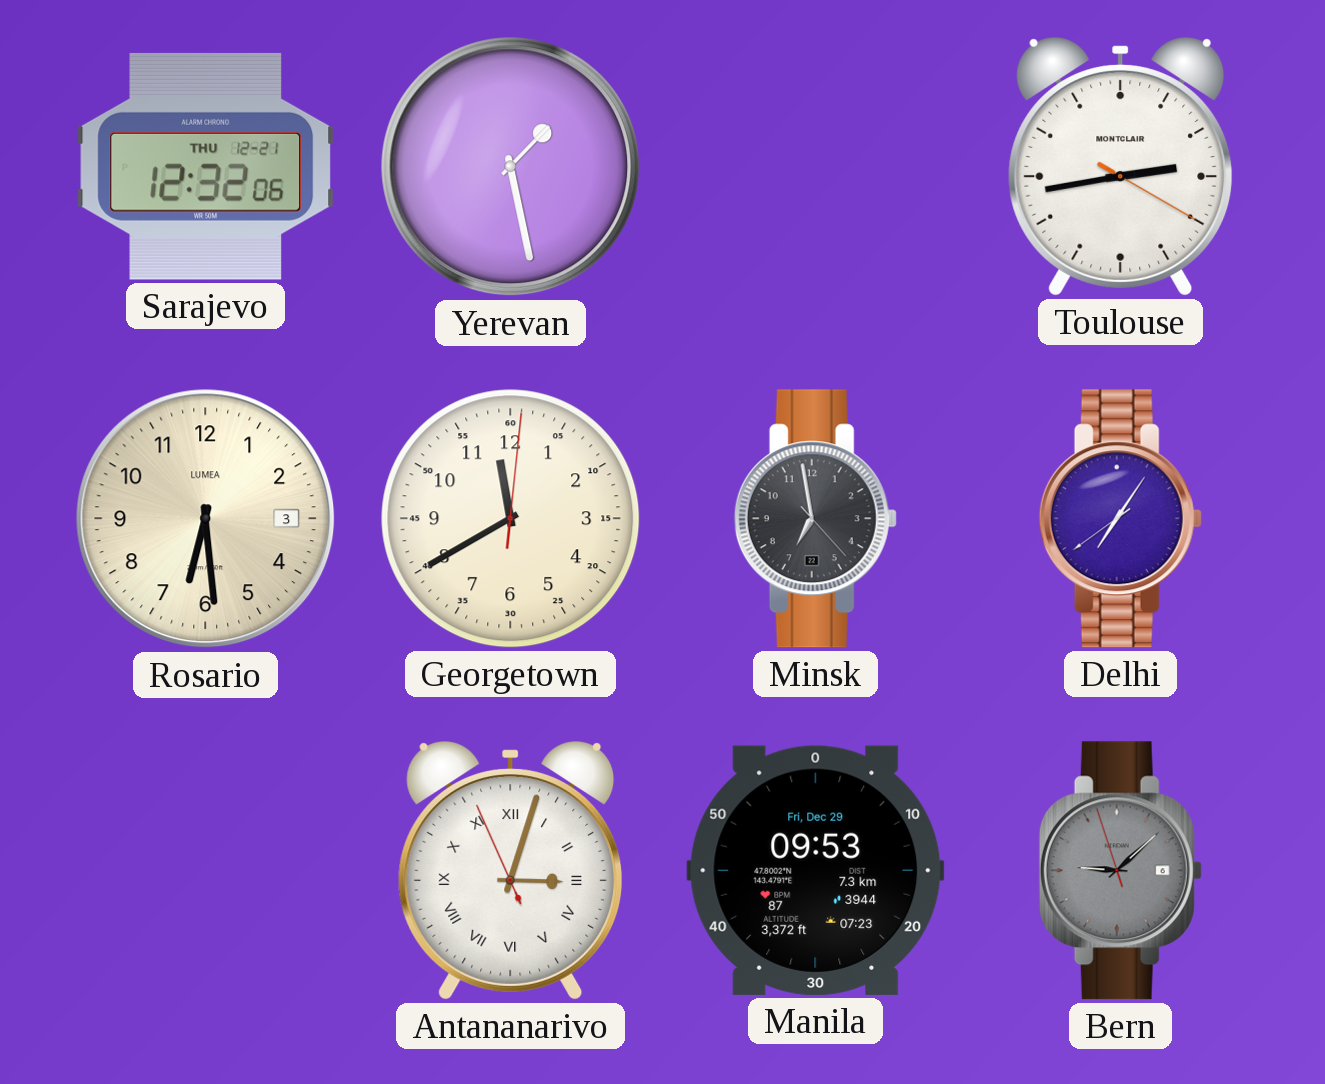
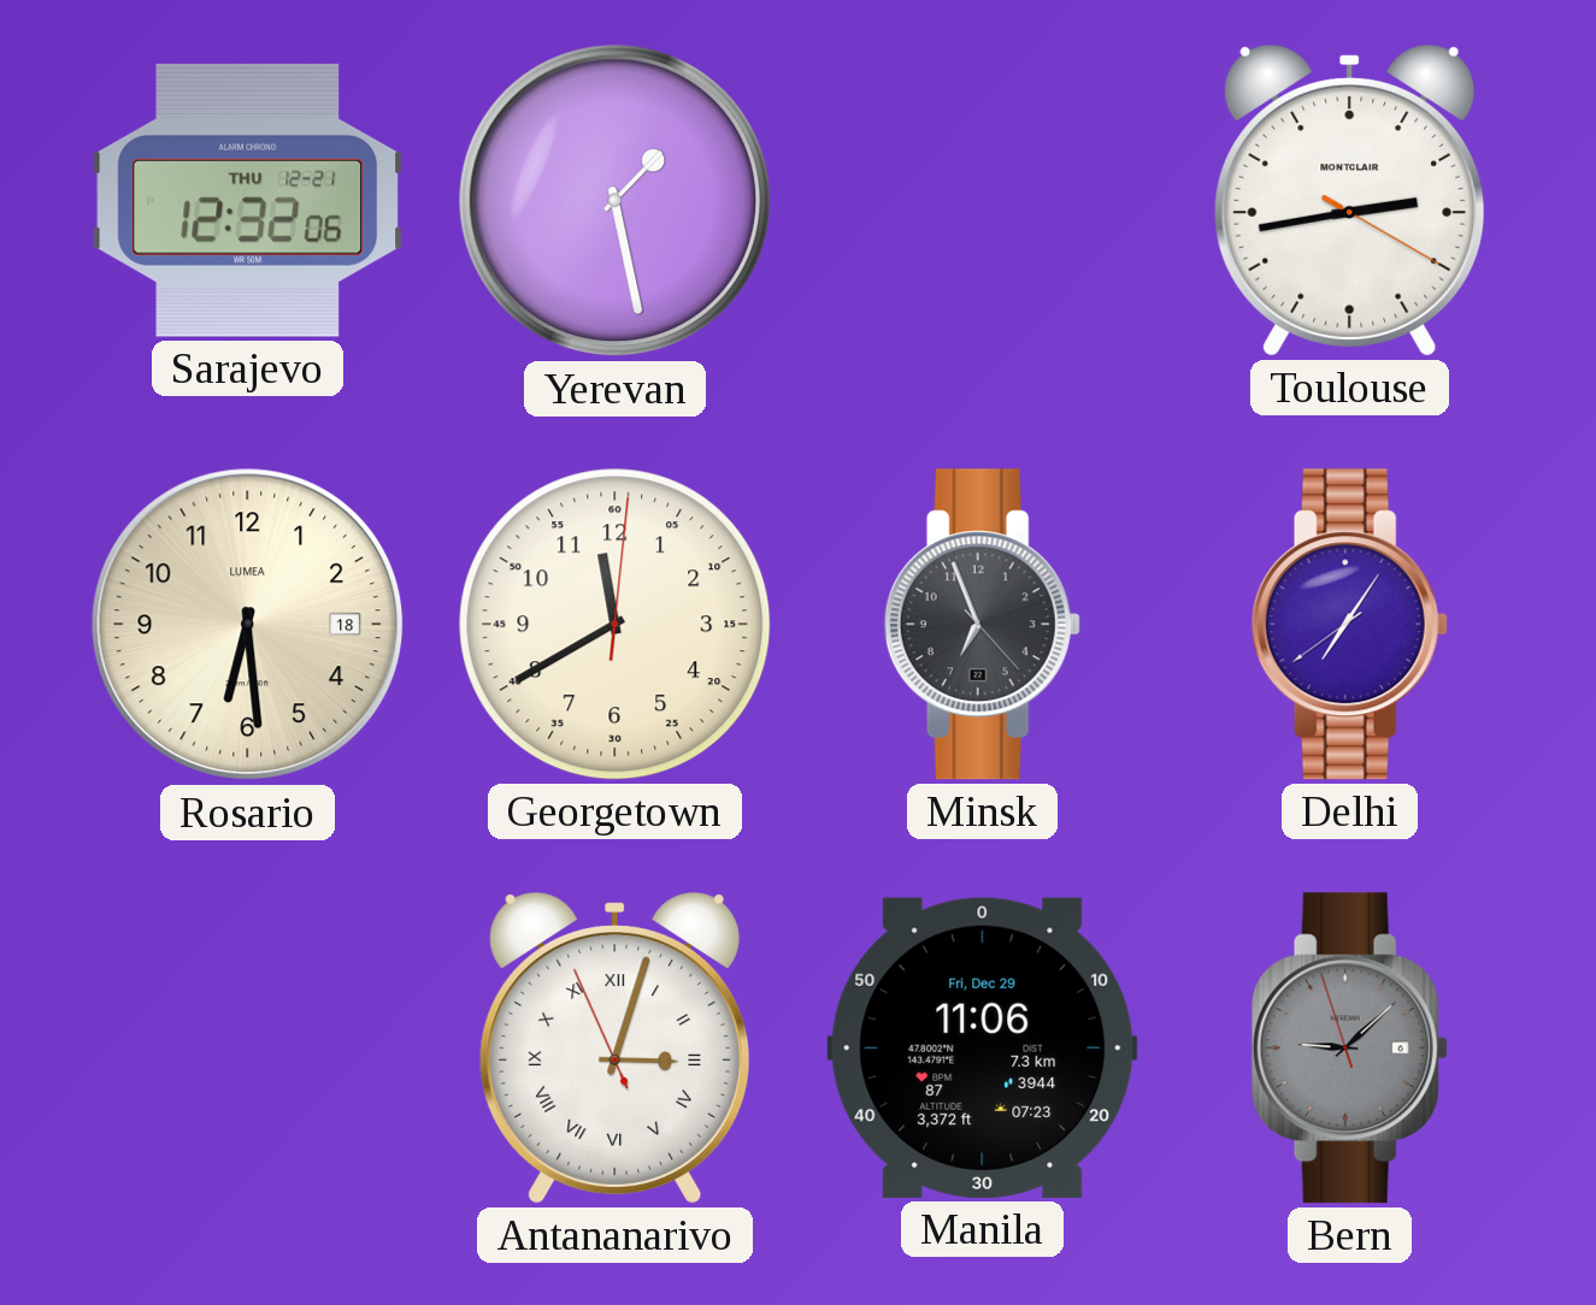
Rosario date: 3 -> 18
Minsk: 6:58 -> 6:56
Manila: 09:53 -> 11:06
